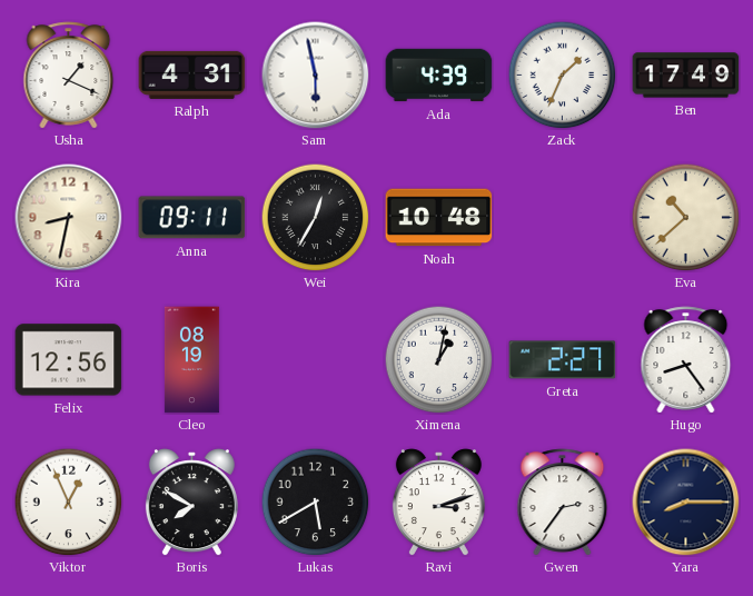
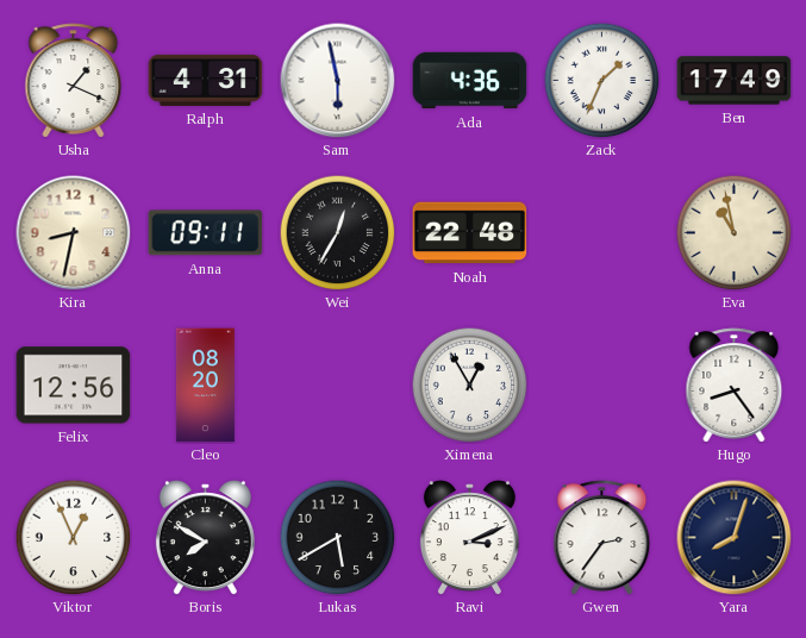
Ada: 4:39 -> 4:36
Noah: 10:48 -> 22:48
Eva: 10:38 -> 10:58
Cleo: 08:19 -> 08:20
Ximena: 1:02 -> 12:55
Greta: 2:27 -> none
Ravi: 3:12 -> 3:11
Yara: 8:15 -> 8:03
